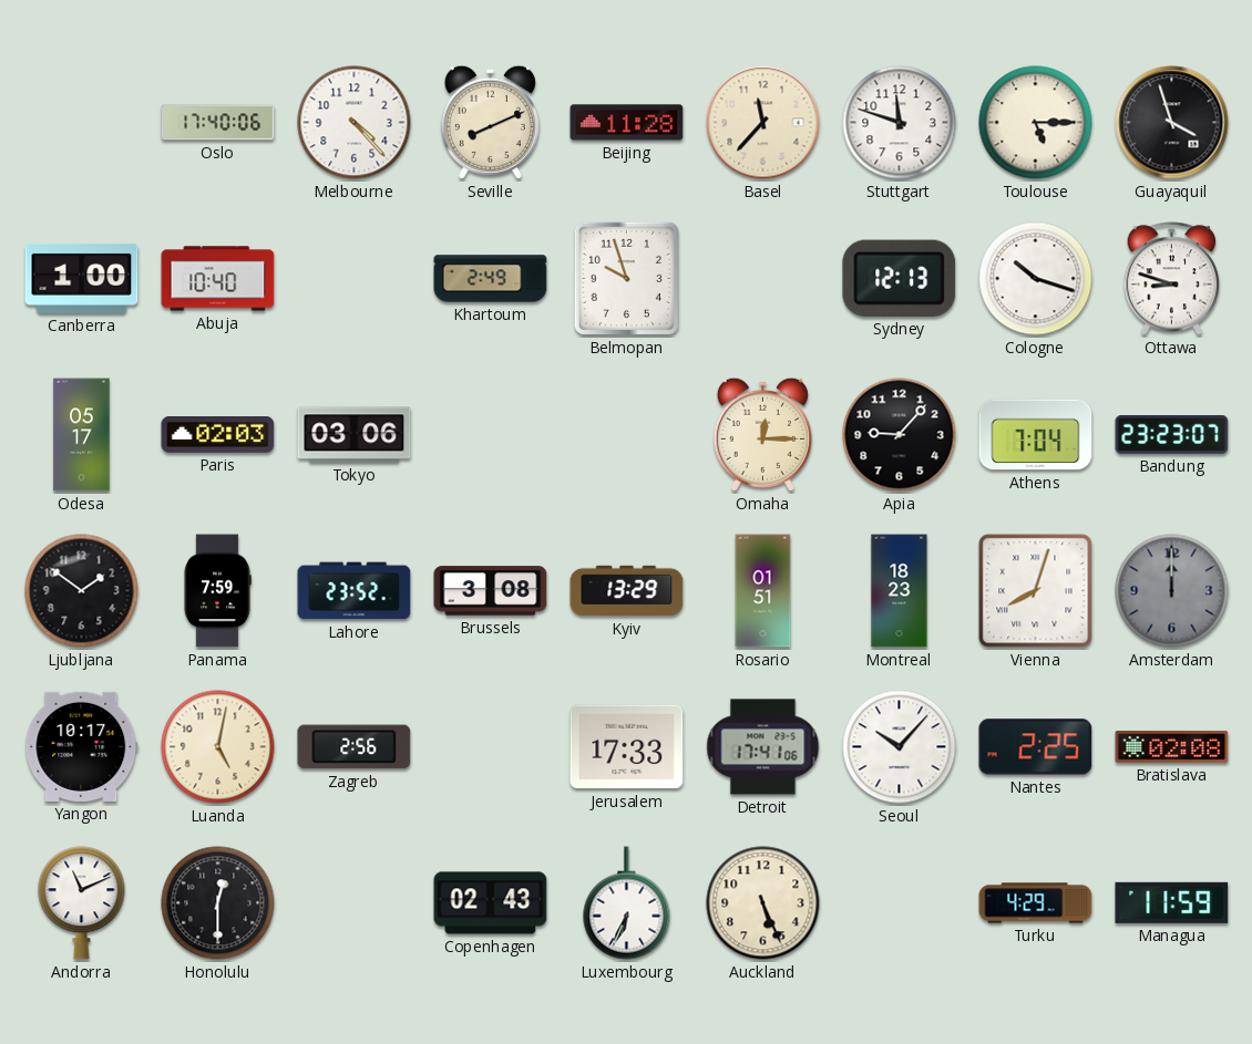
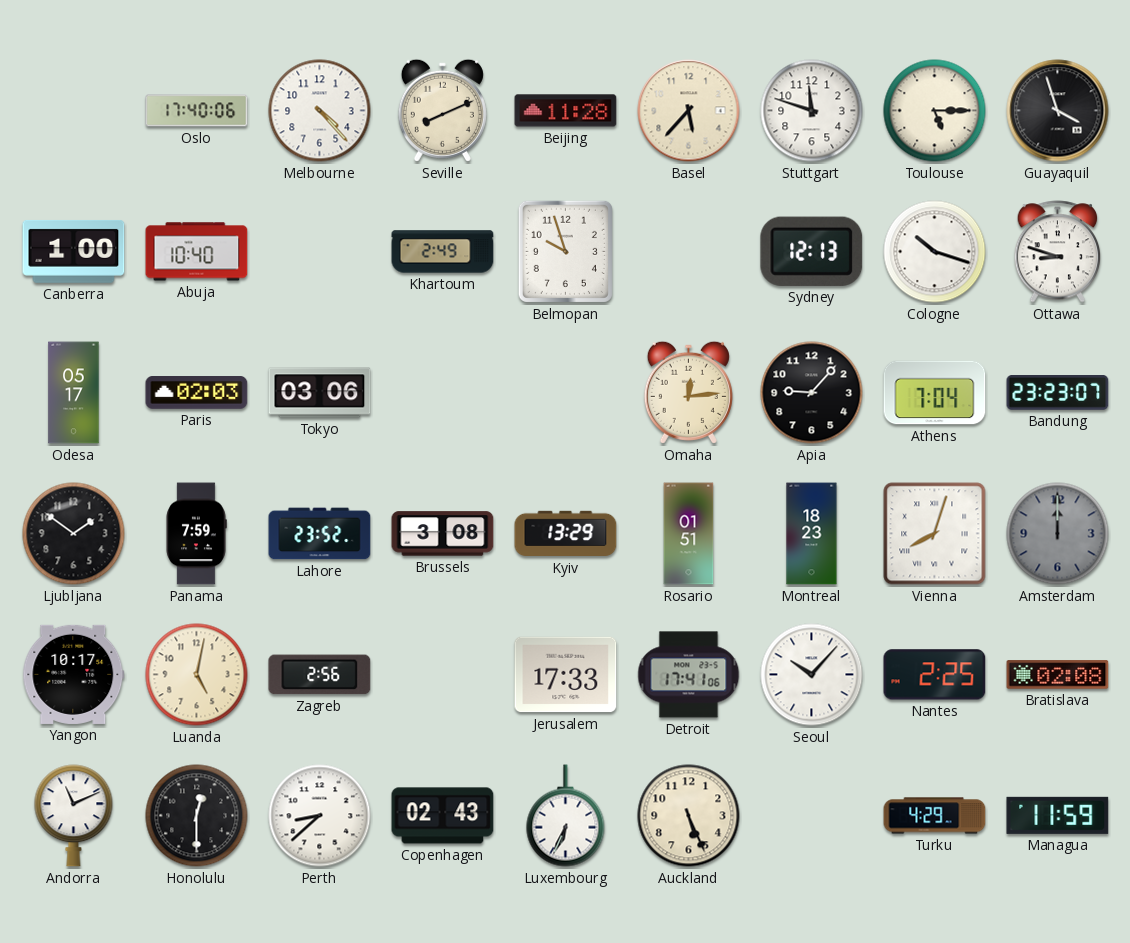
Basel: 11:37 -> 5:37
Omaha: 12:15 -> 12:14
Perth: none -> 8:38
